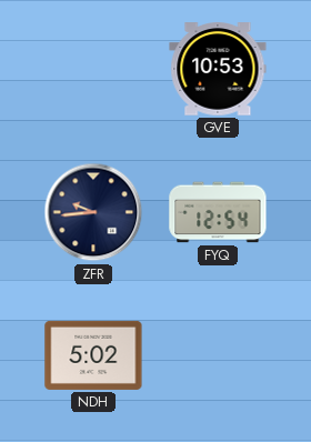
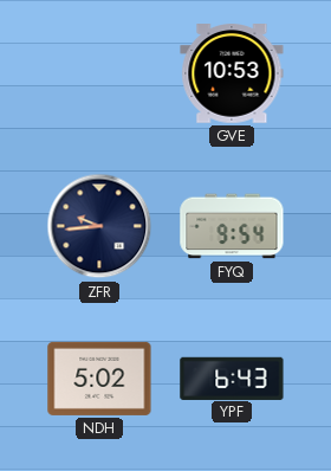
FYQ: 12:54 -> 9:54
YPF: none -> 6:43
